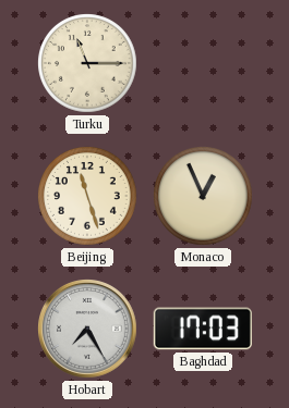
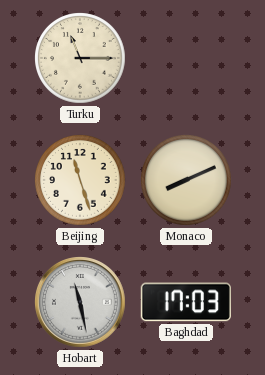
Monaco: 12:56 -> 8:11
Hobart: 7:25 -> 11:28
